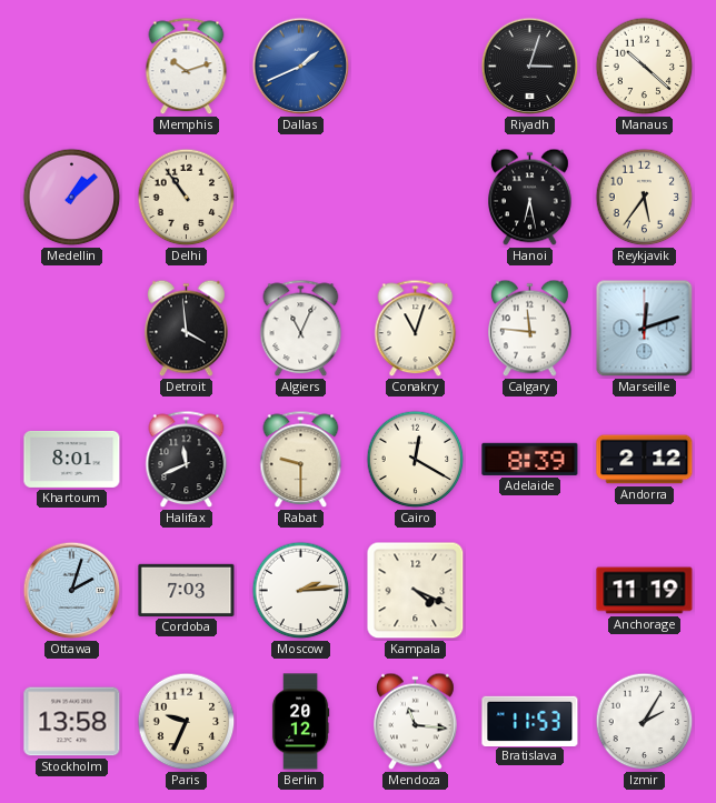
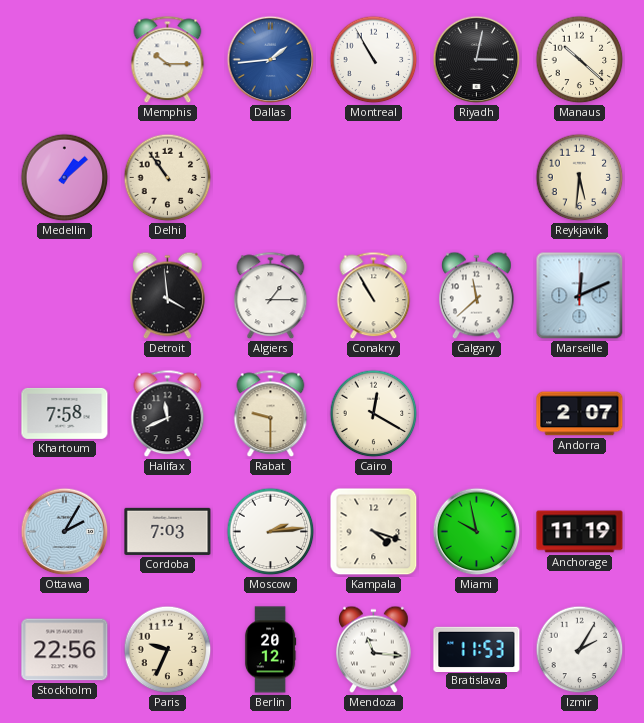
Memphis: 10:12 -> 10:15
Dallas: 1:41 -> 1:44
Montreal: none -> 10:55
Riyadh: 3:03 -> 3:02
Hanoi: 6:28 -> none
Reykjavik: 5:36 -> 5:31
Algiers: 11:04 -> 1:15
Conakry: 11:03 -> 10:55
Calgary: 11:46 -> 11:38
Marseille: 12:12 -> 12:11
Khartoum: 8:01 -> 7:58
Adelaide: 8:39 -> none
Andorra: 2:12 -> 2:07
Ottawa: 2:03 -> 2:05
Kampala: 4:19 -> 4:18
Miami: none -> 9:58
Stockholm: 13:58 -> 22:56
